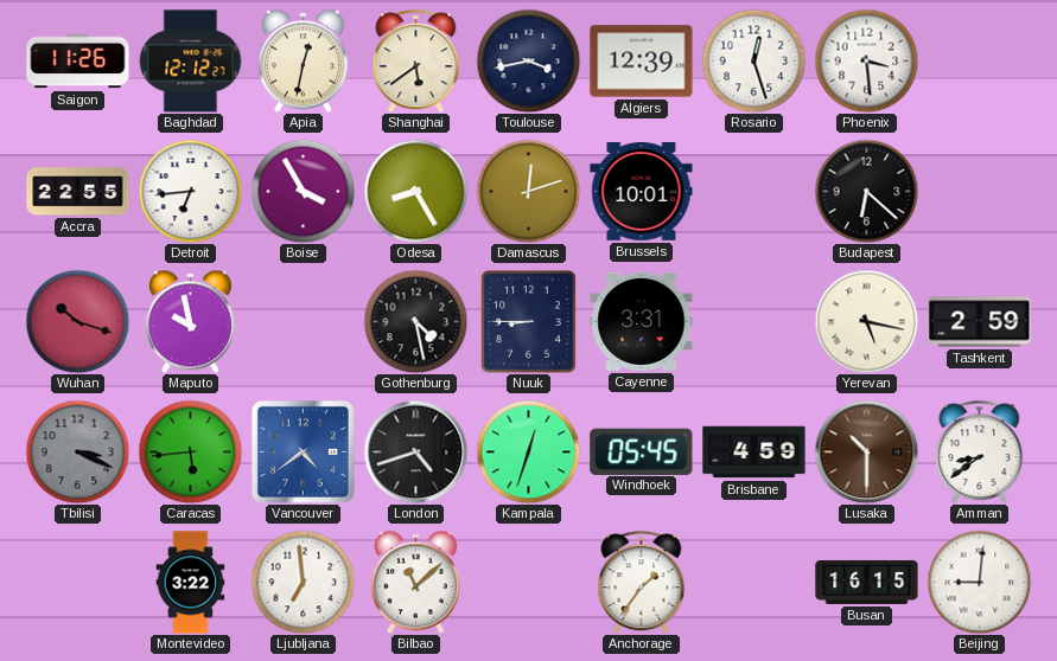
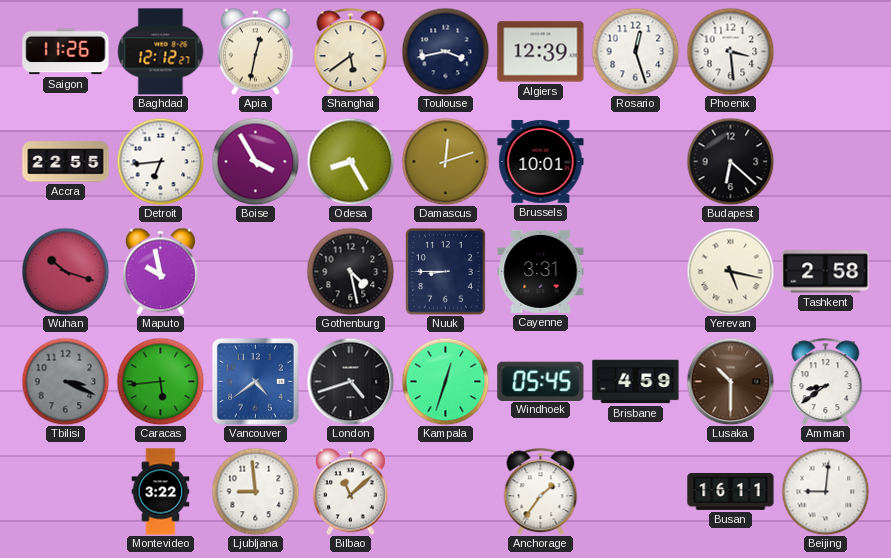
Tashkent: 2:59 -> 2:58
Ljubljana: 6:59 -> 8:59
Busan: 16:15 -> 16:11
